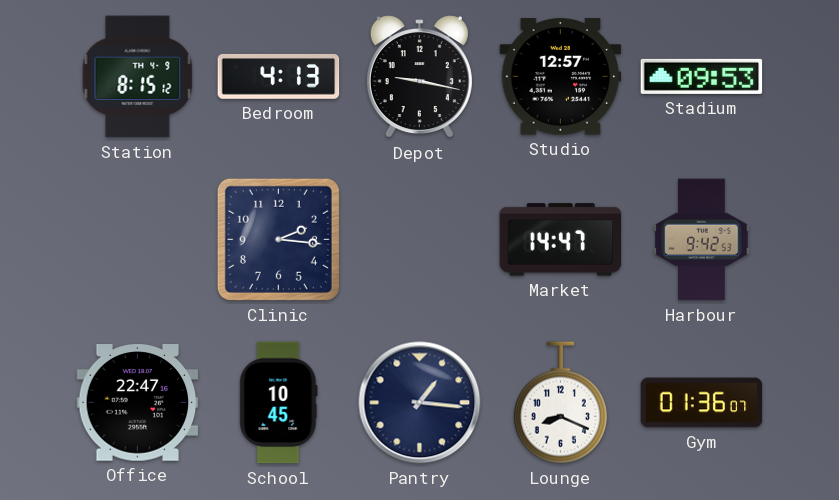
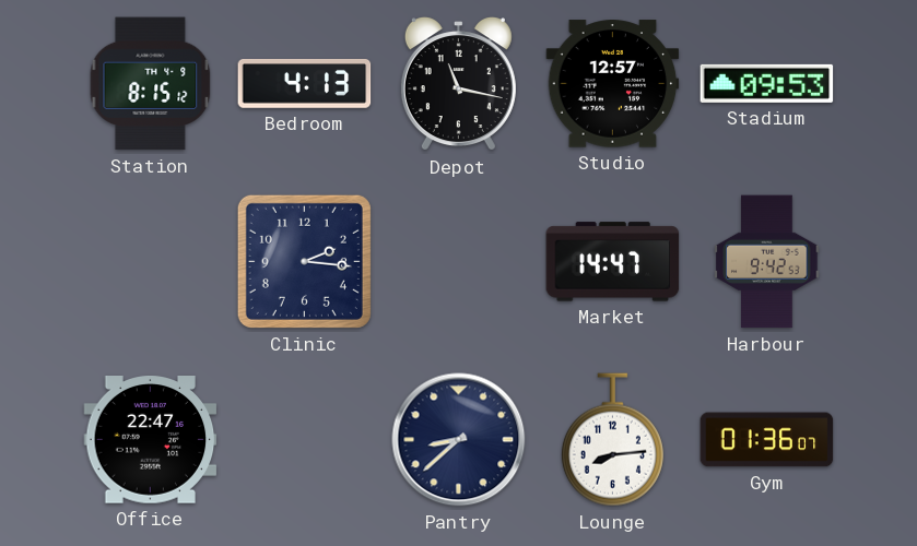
Depot: 9:17 -> 11:17
School: 10:45 -> none
Pantry: 1:16 -> 8:38
Lounge: 8:19 -> 8:14
